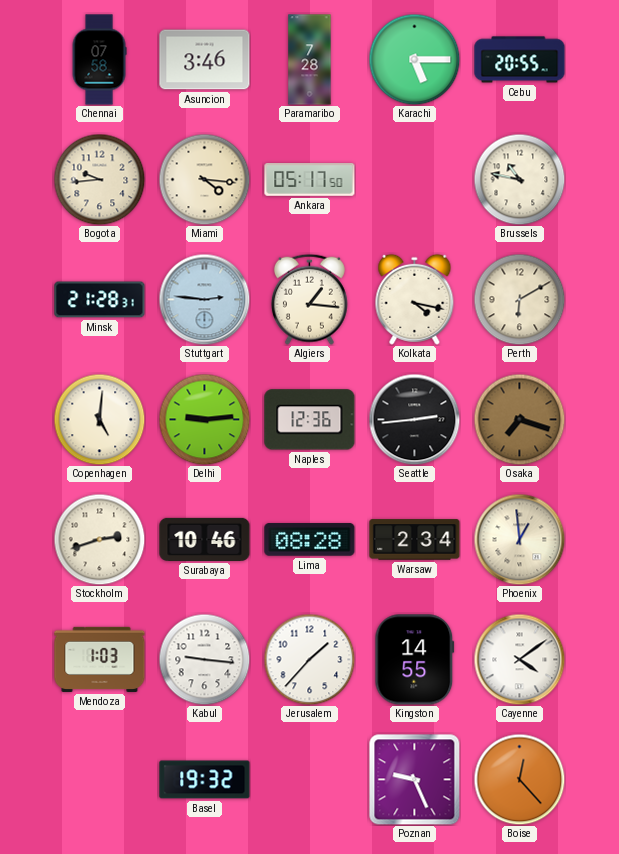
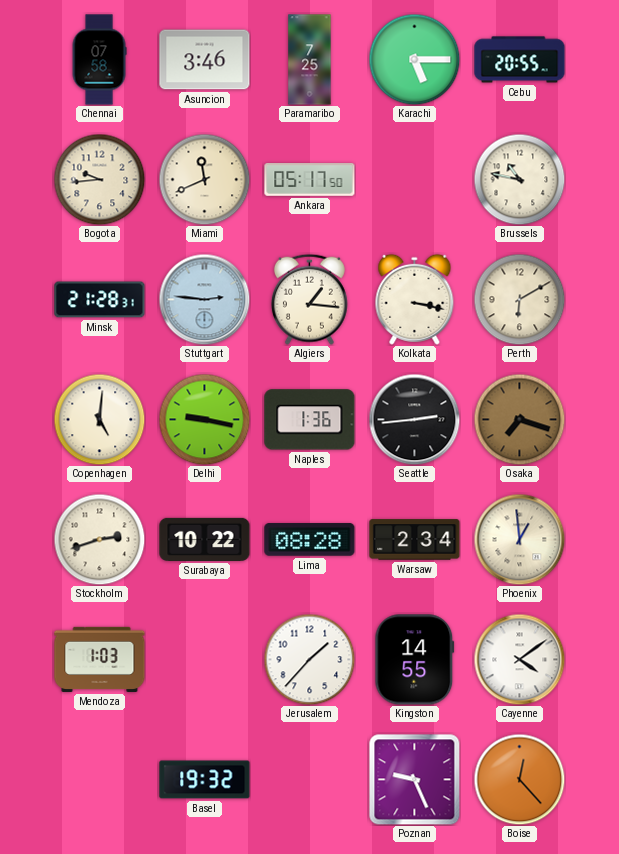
Paramaribo: 7:28 -> 7:25
Miami: 4:16 -> 11:41
Kolkata: 4:17 -> 3:17
Delhi: 9:14 -> 9:17
Naples: 12:36 -> 1:36
Surabaya: 10:46 -> 10:22
Kabul: 9:16 -> none
